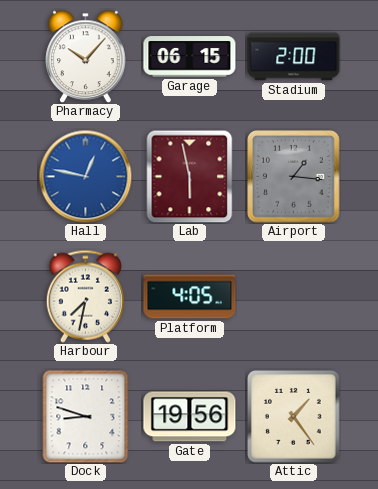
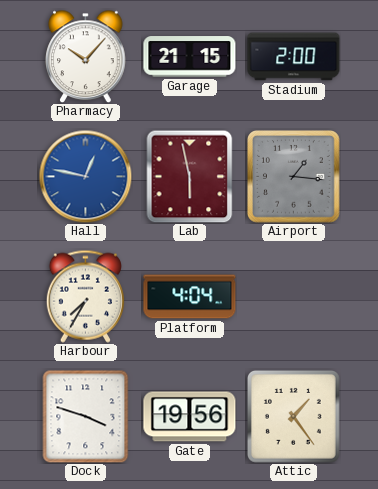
Garage: 06:15 -> 21:15
Harbour: 7:32 -> 7:35
Platform: 4:05 -> 4:04
Dock: 8:48 -> 3:48
